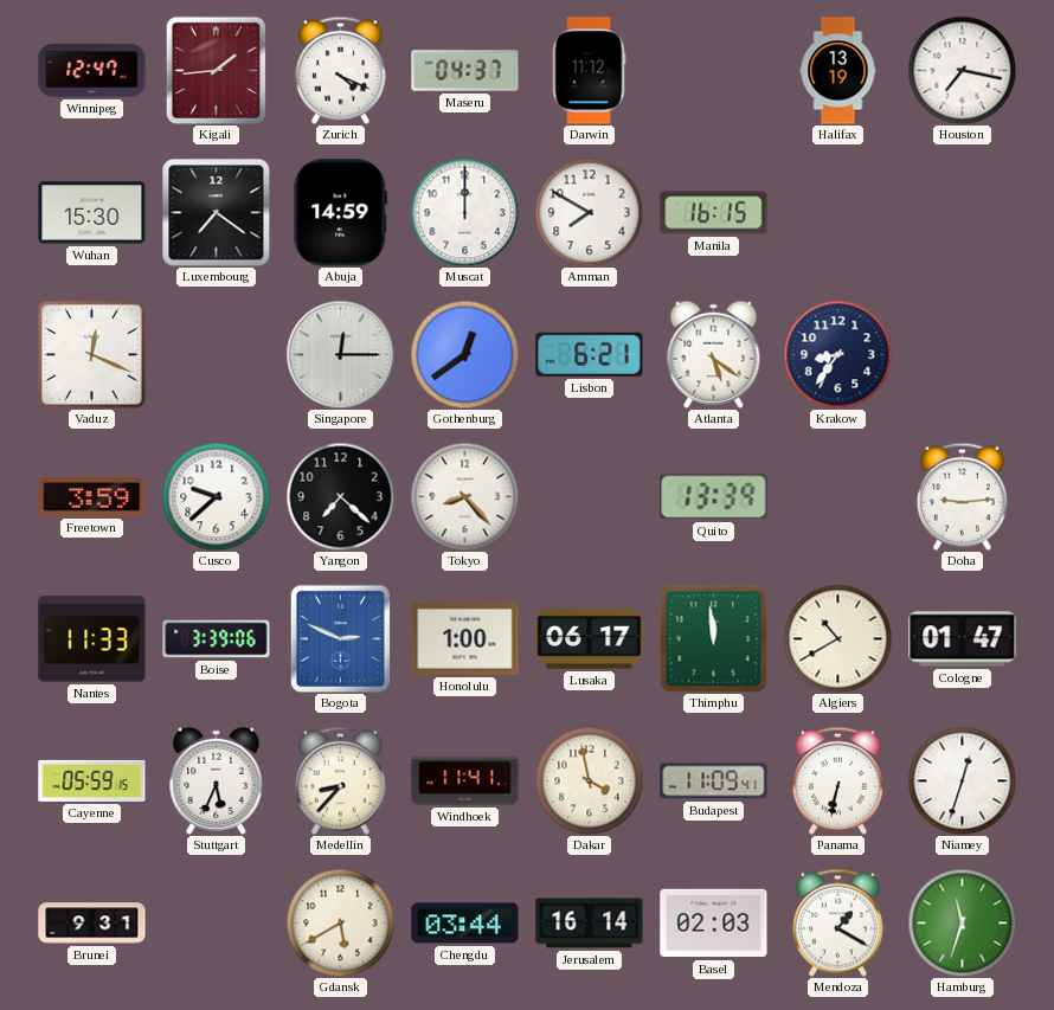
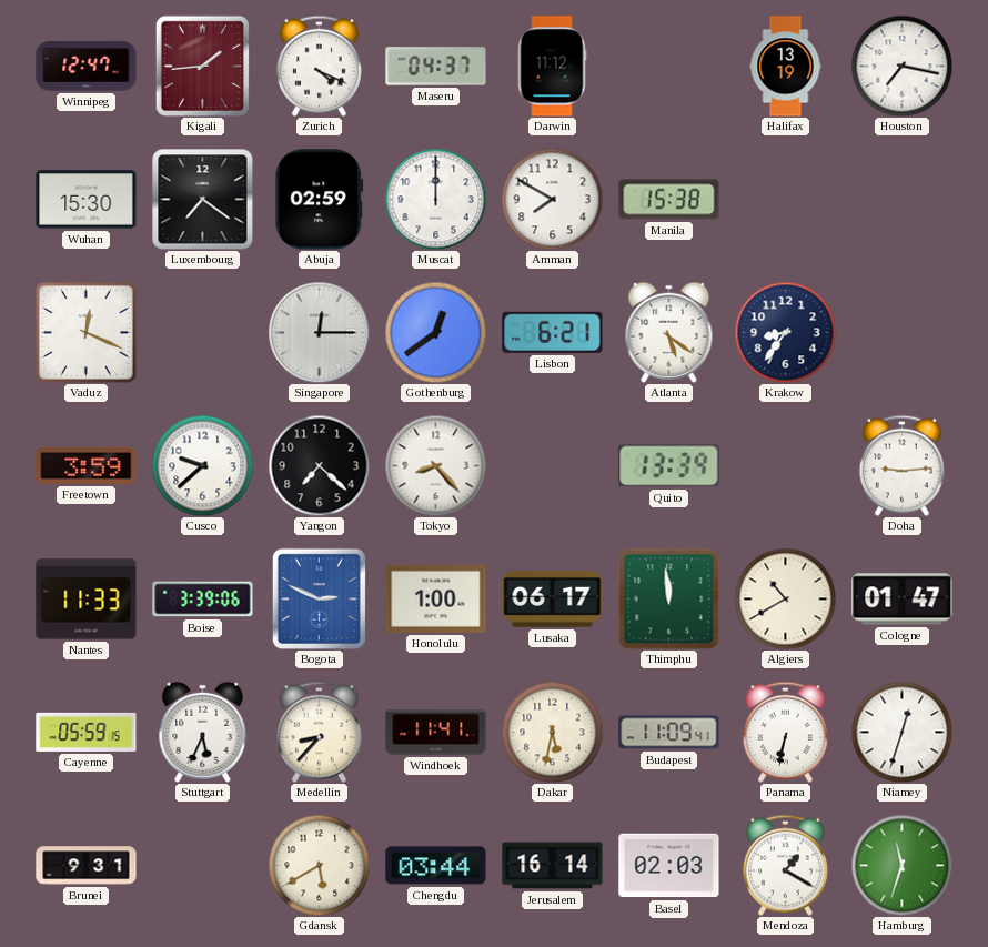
Abuja: 14:59 -> 02:59
Manila: 16:15 -> 15:38
Dakar: 3:58 -> 5:32
